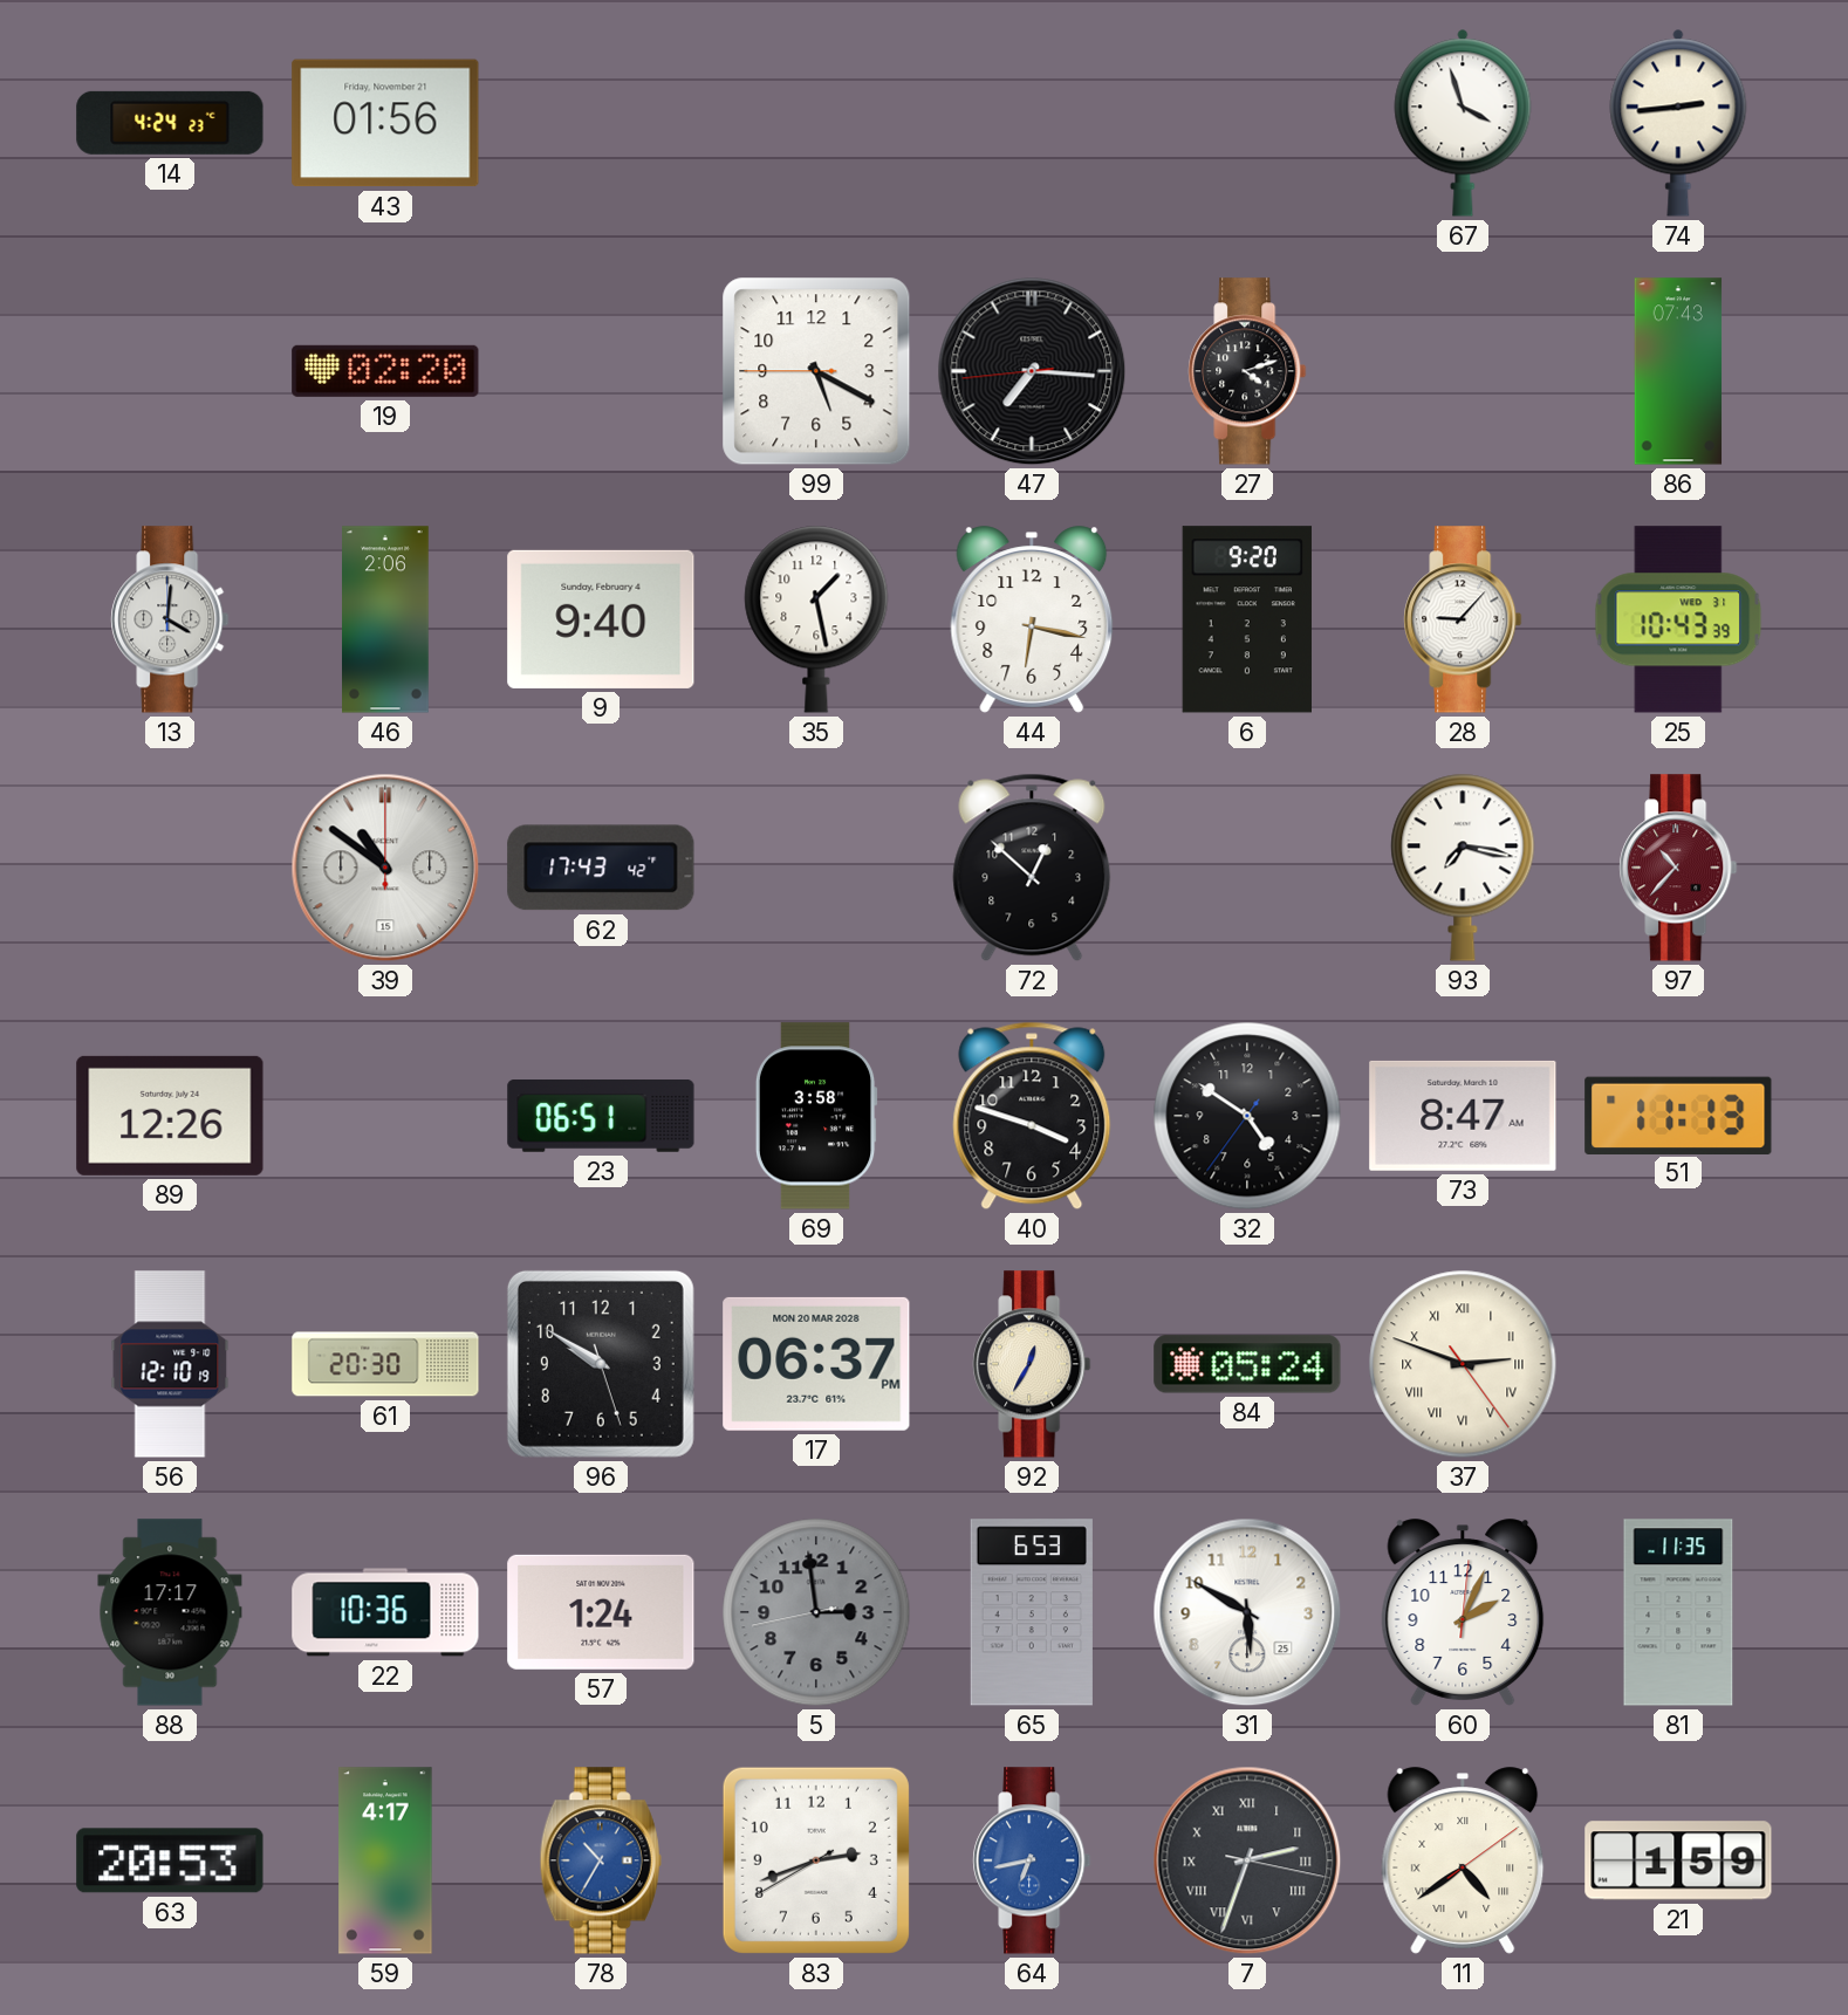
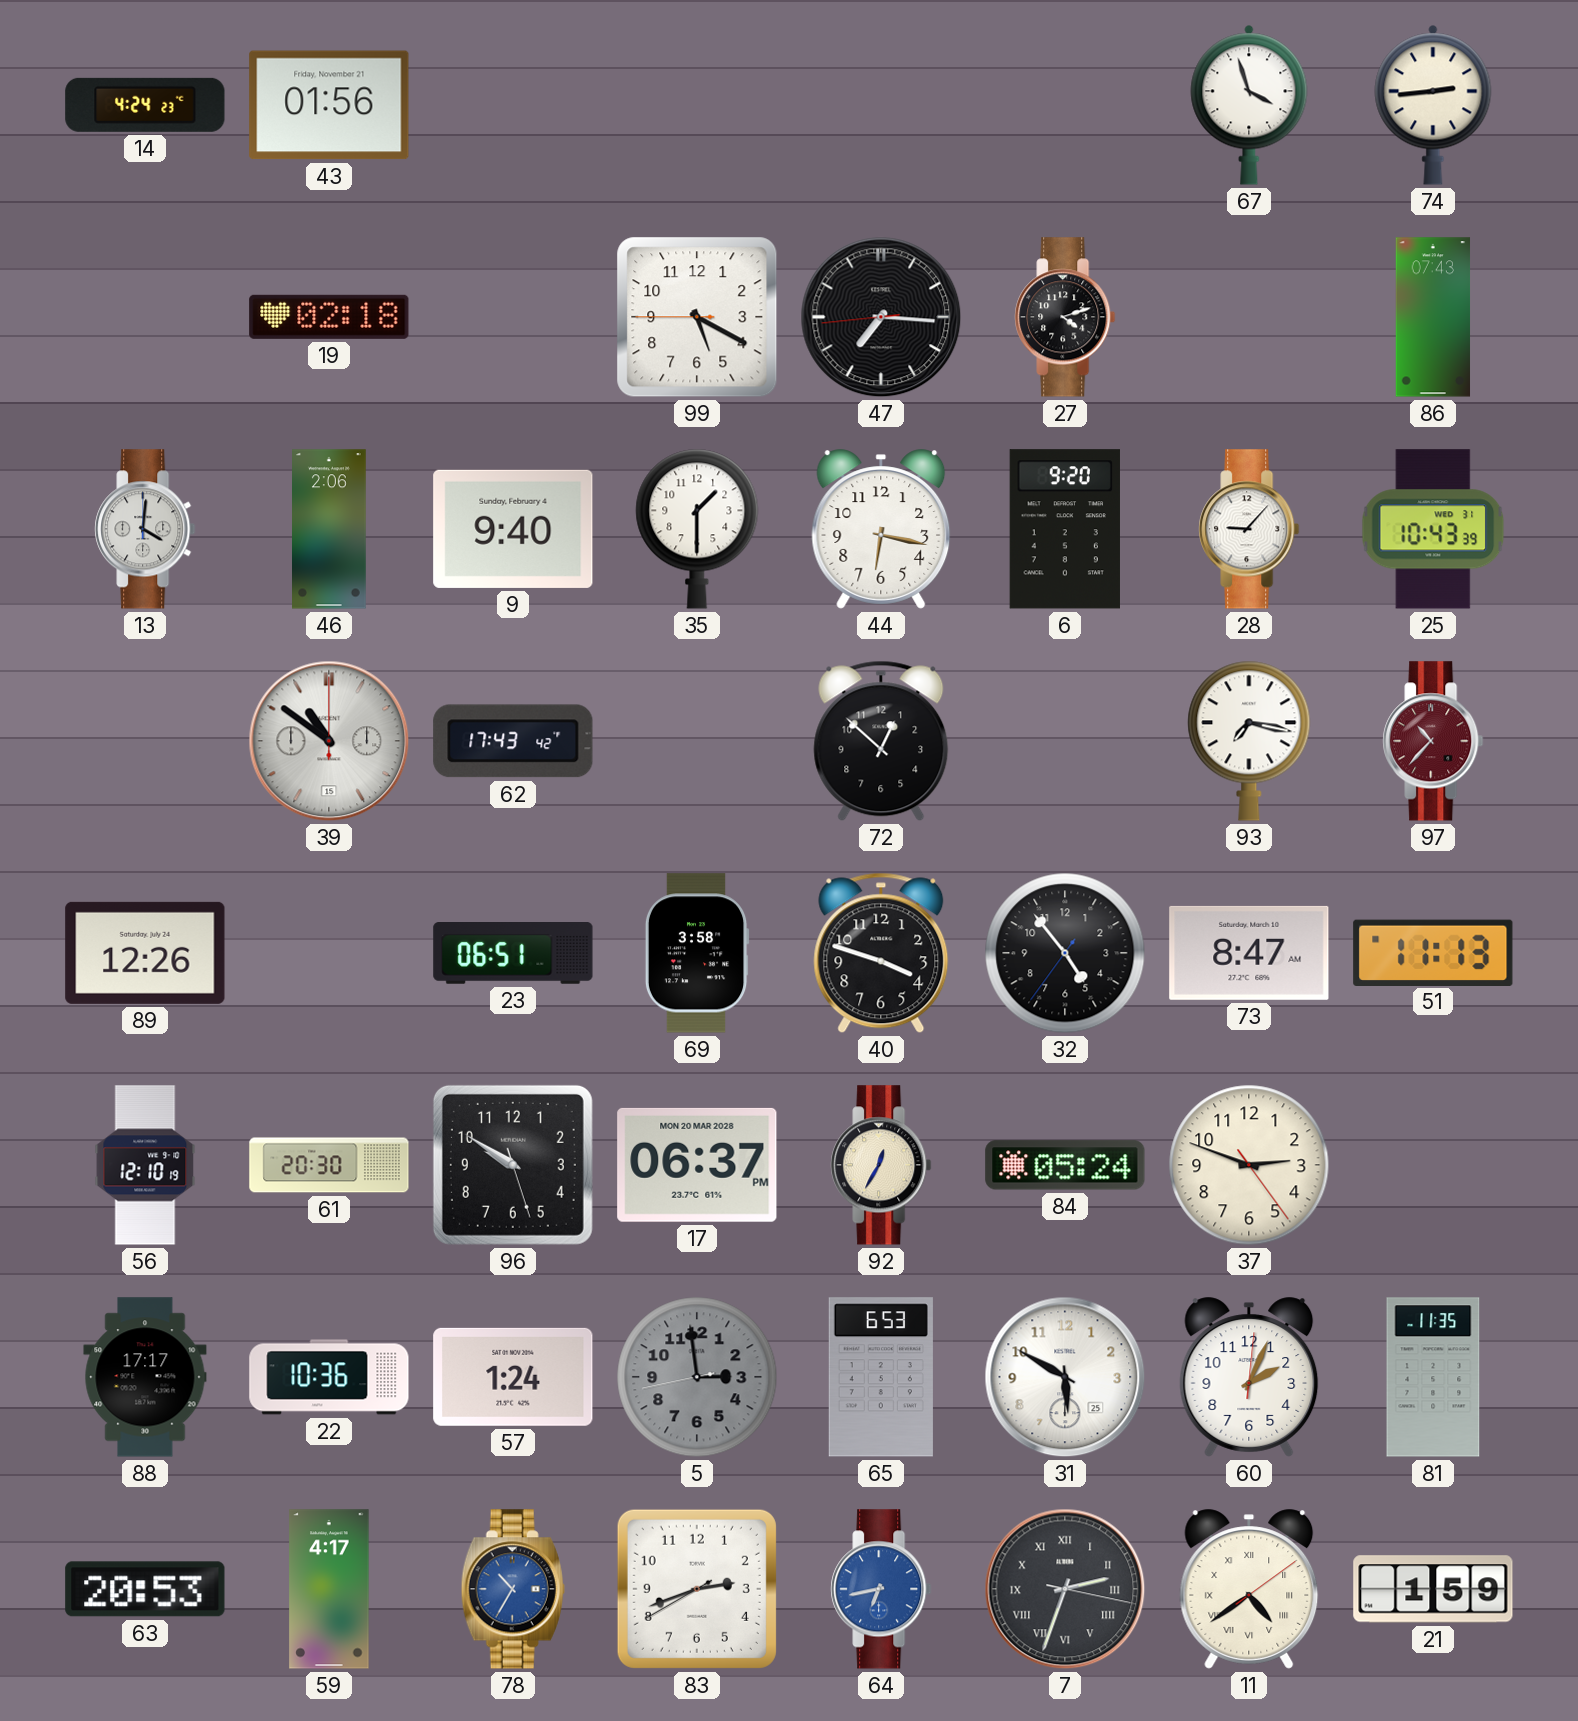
19: 02:20 -> 02:18
35: 1:28 -> 1:30
32: 4:50 -> 4:53
37 numerals: Roman -> Arabic
